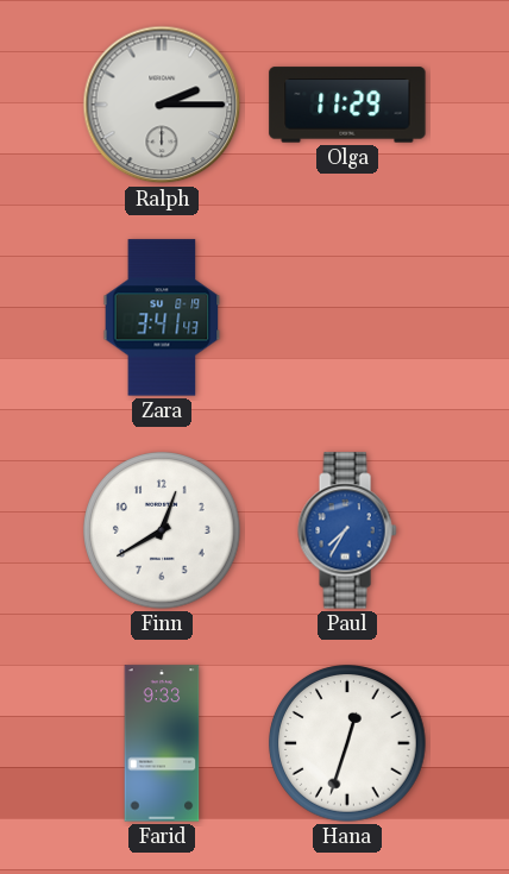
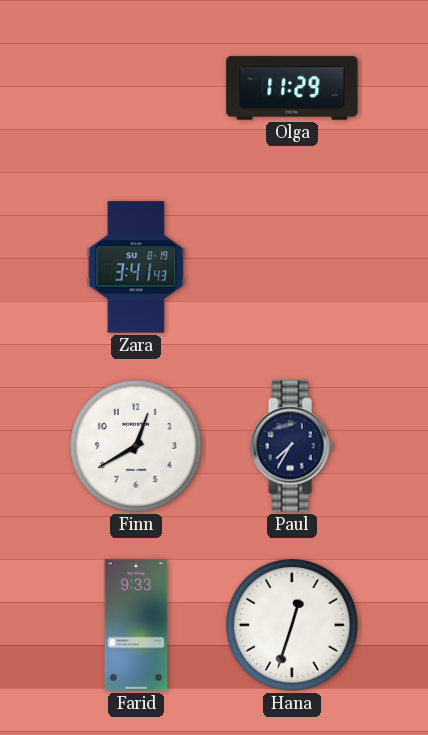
Ralph: 2:15 -> none
Paul dial: blue -> navy
